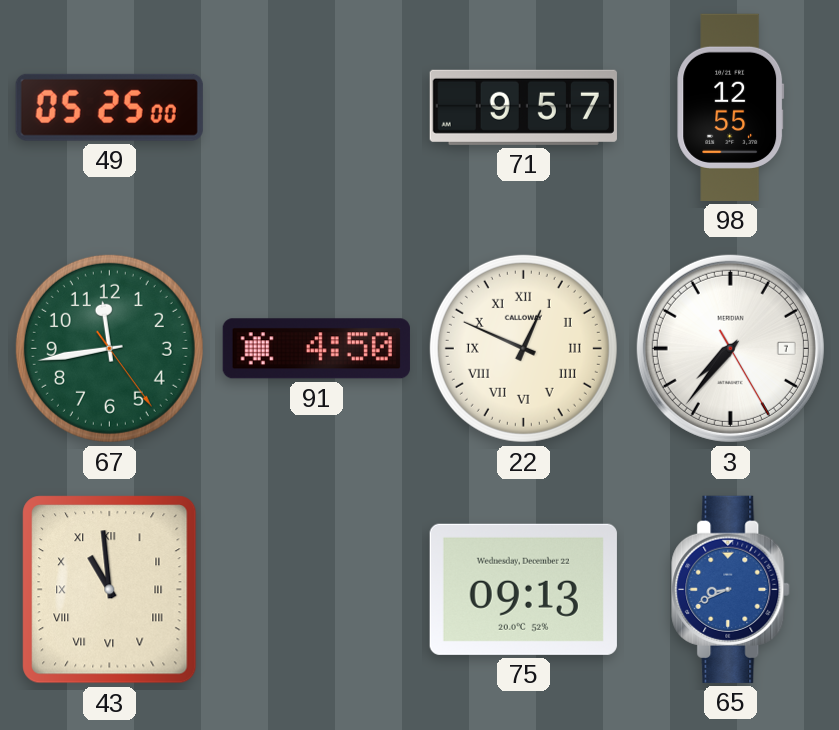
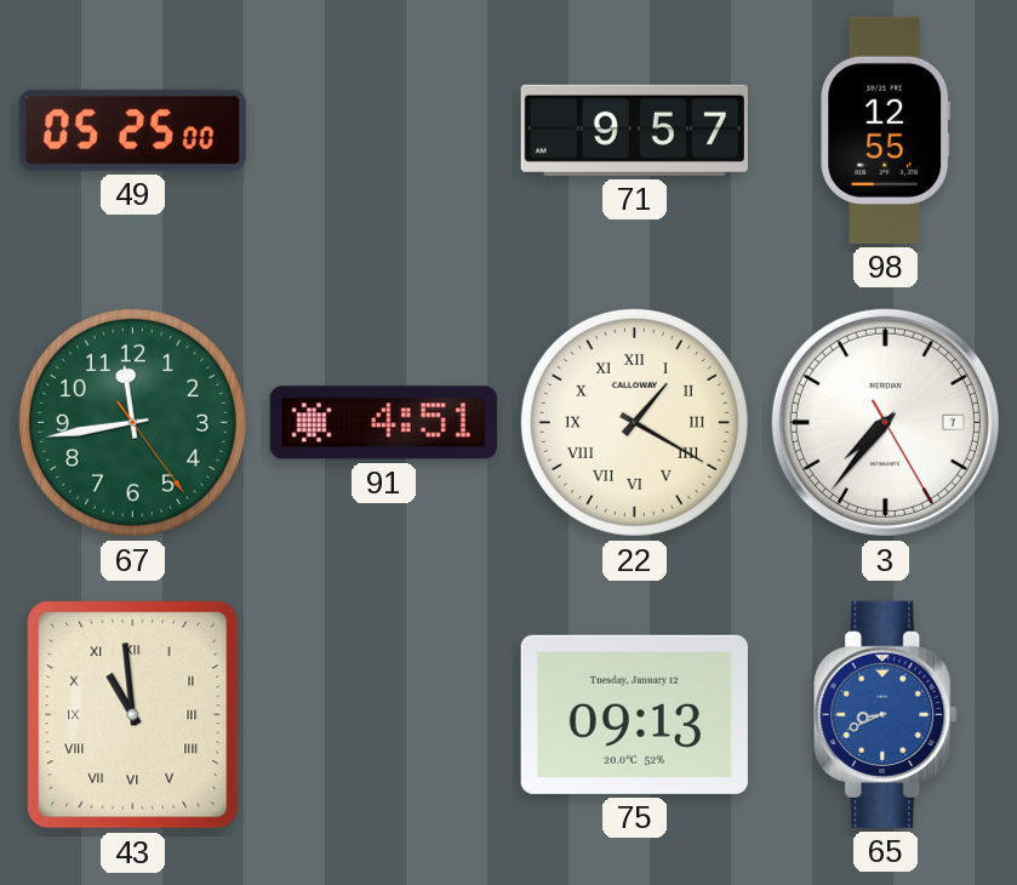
91: 4:50 -> 4:51
22: 12:49 -> 1:20
75 date: Wednesday, December 22 -> Tuesday, January 12
